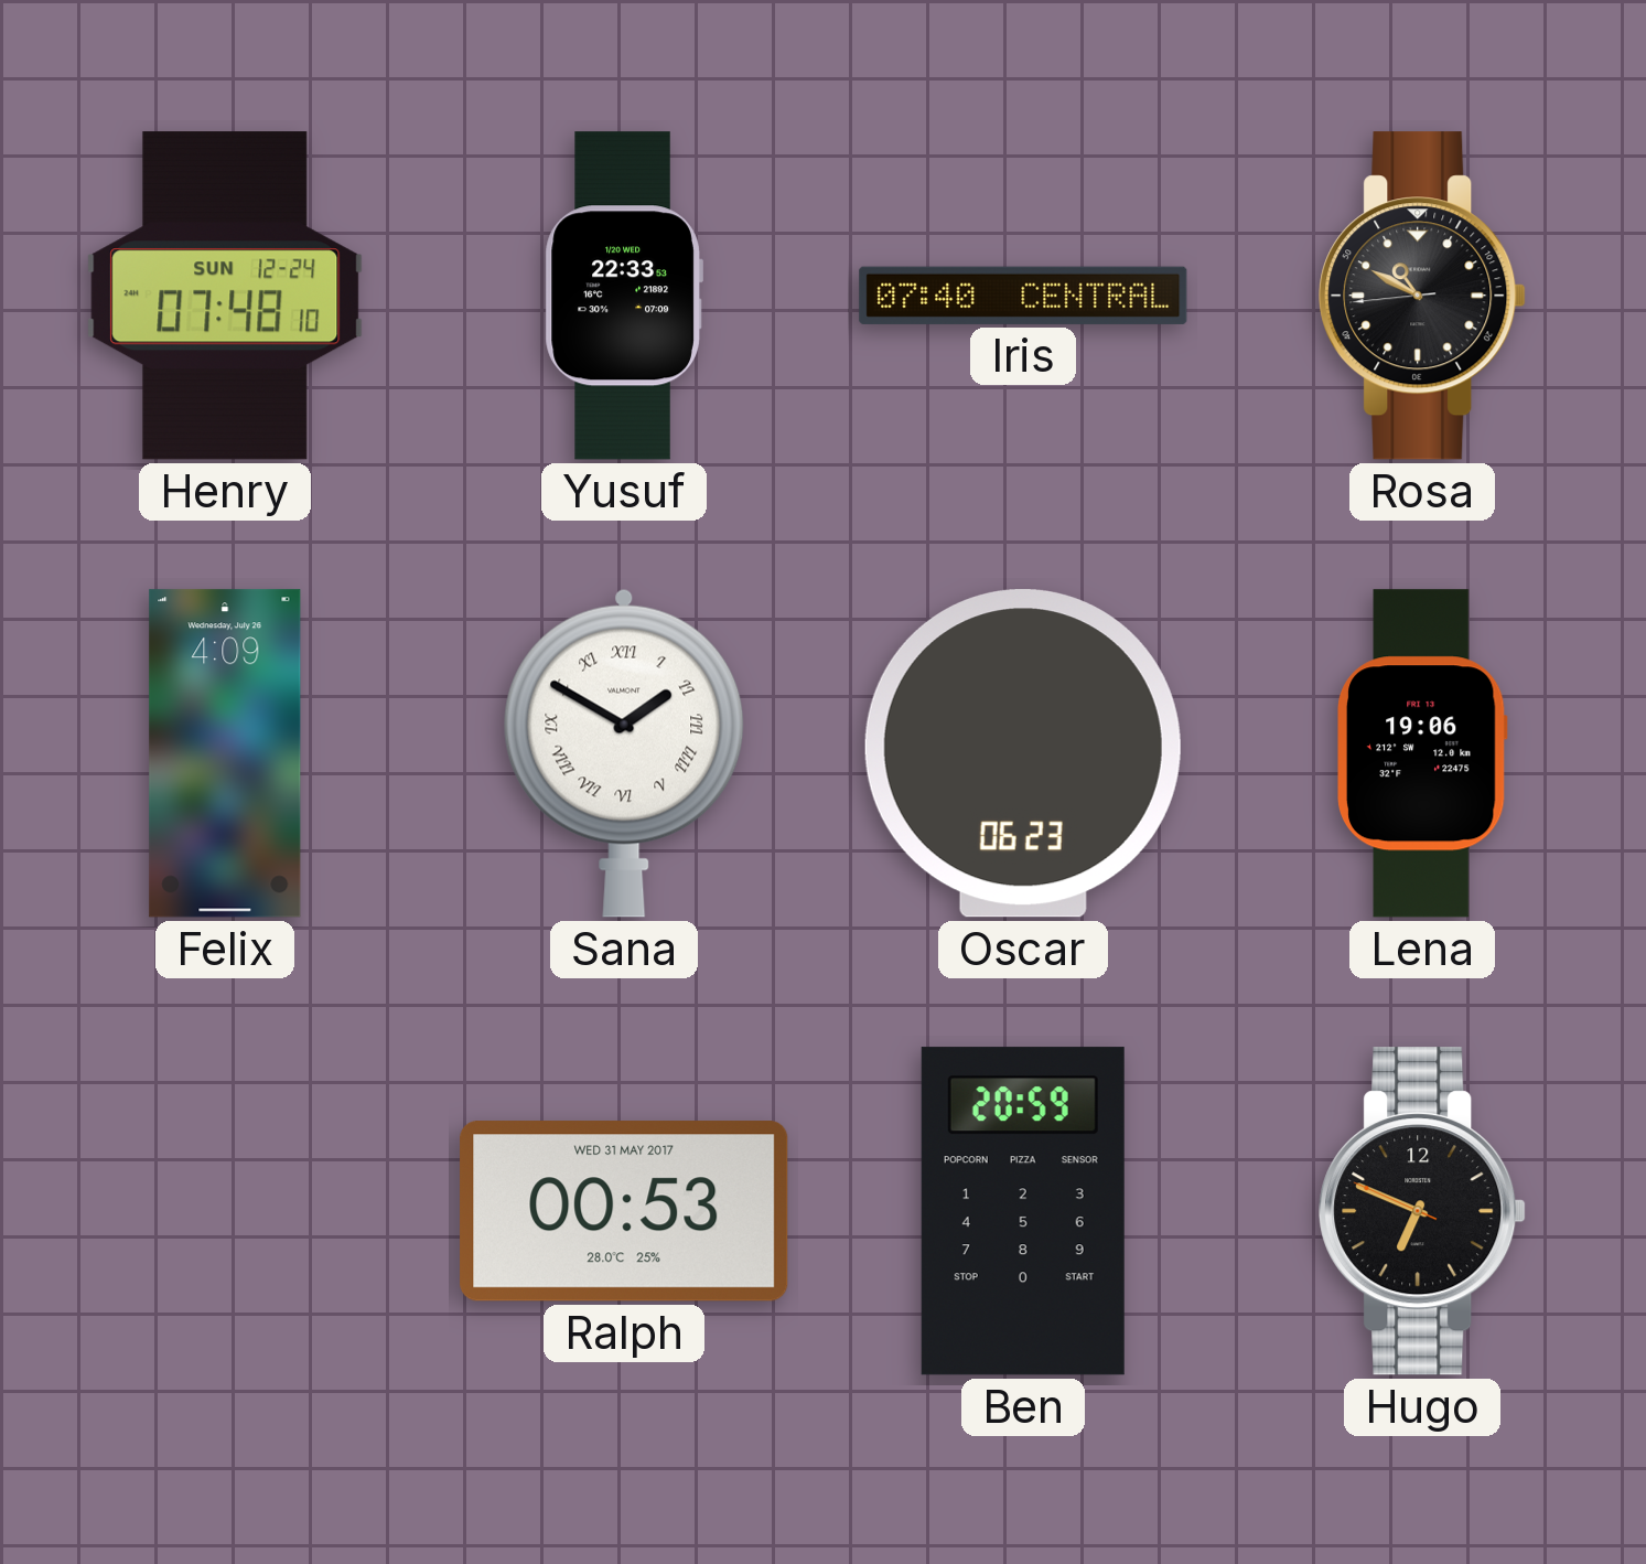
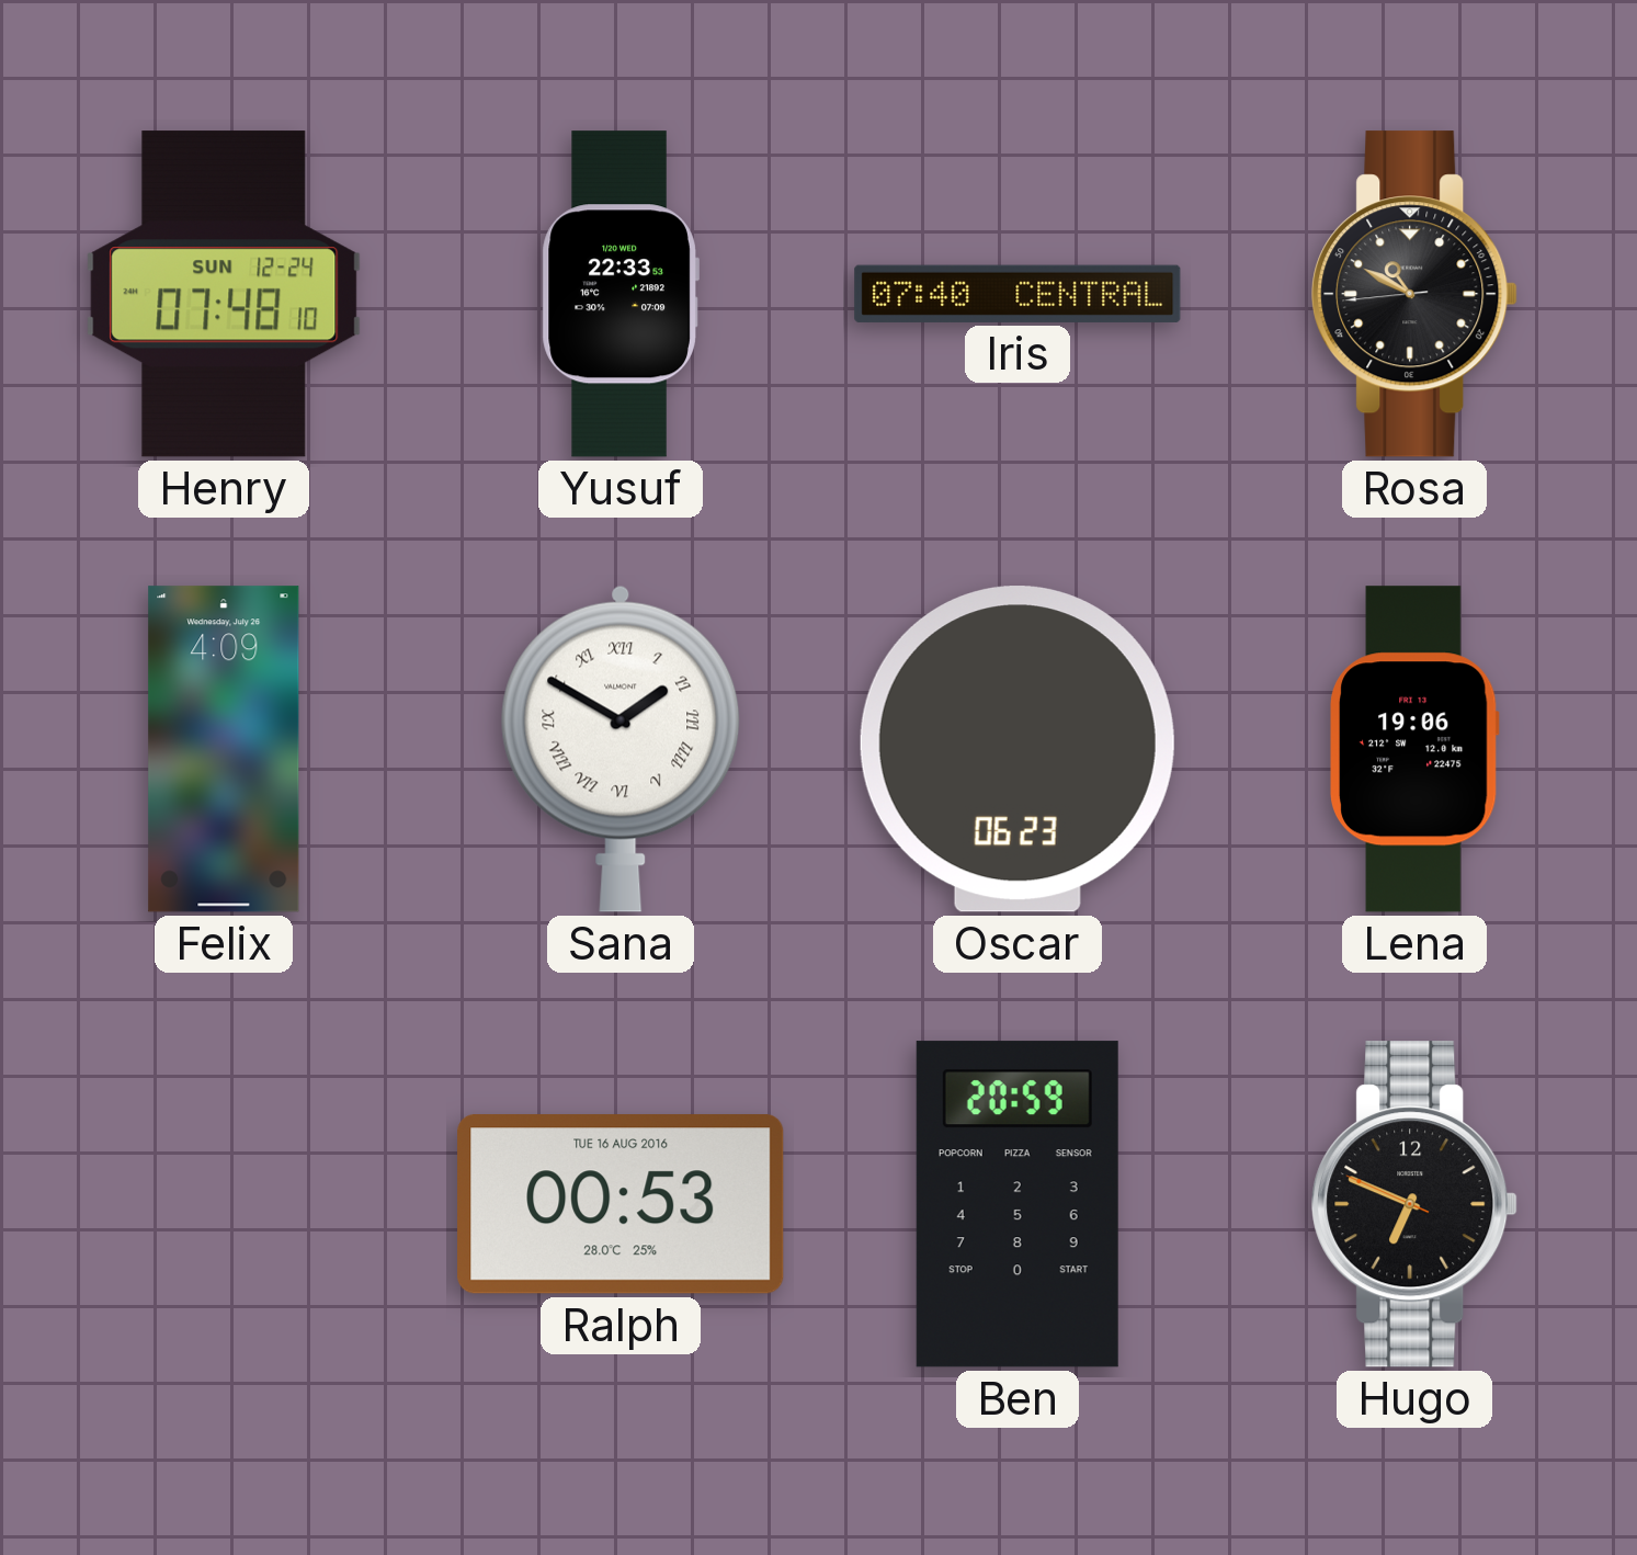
Ralph date: WED 31 MAY 2017 -> TUE 16 AUG 2016
